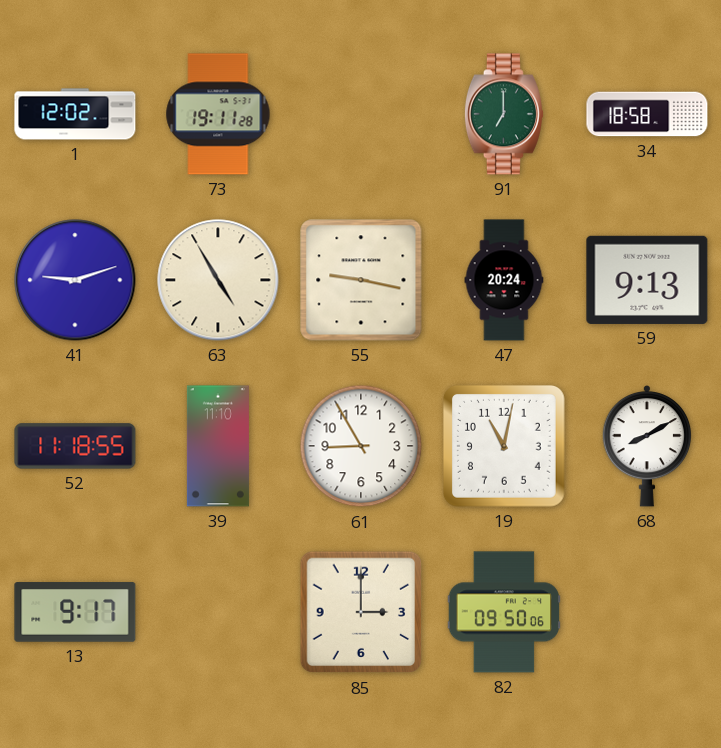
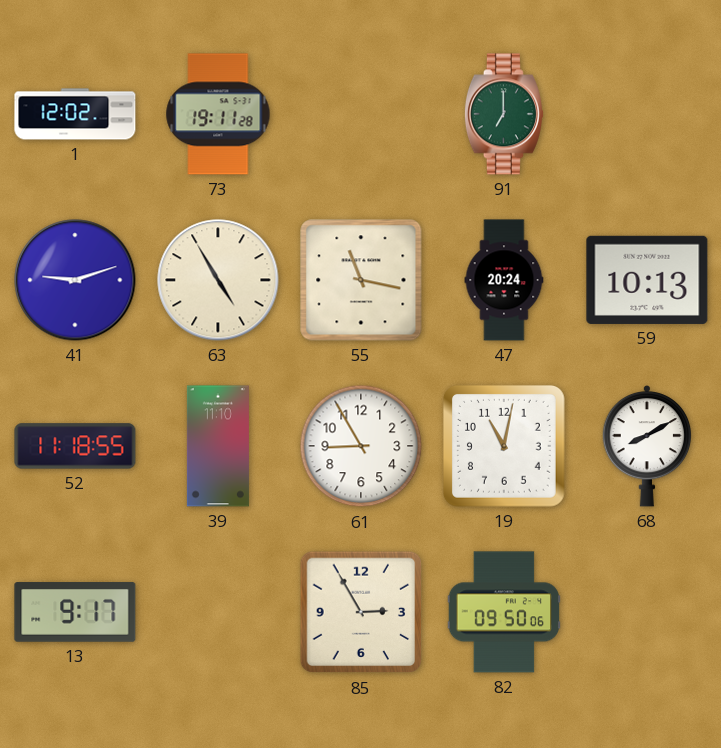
34: 18:58 -> none
55: 9:17 -> 11:17
59: 9:13 -> 10:13
85: 3:00 -> 2:55
